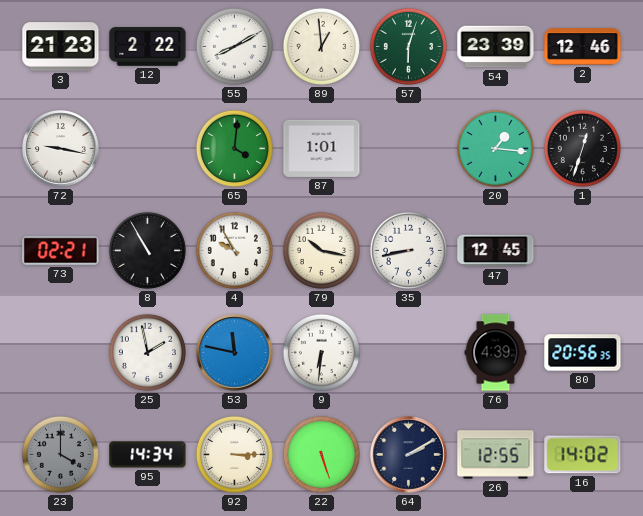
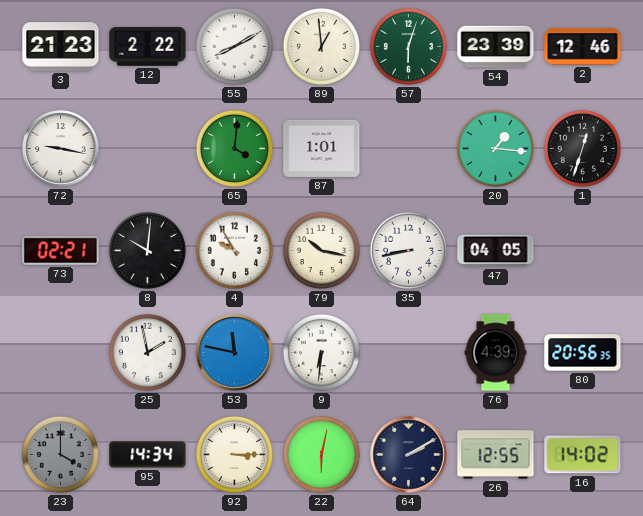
8: 10:55 -> 10:01
47: 12:45 -> 04:05
22: 5:27 -> 6:02
